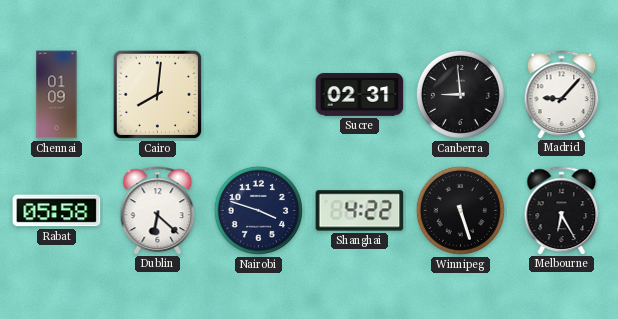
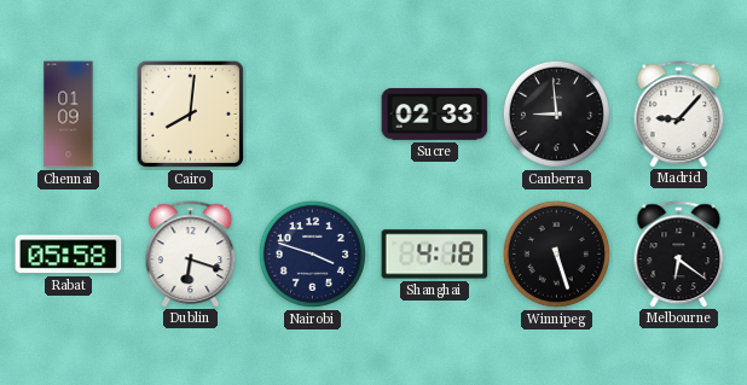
Sucre: 02:31 -> 02:33
Dublin: 6:22 -> 6:18
Shanghai: 4:22 -> 4:18
Melbourne: 6:25 -> 6:21
